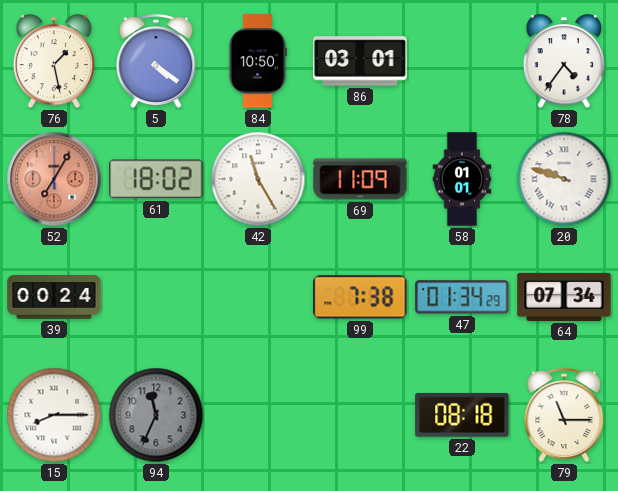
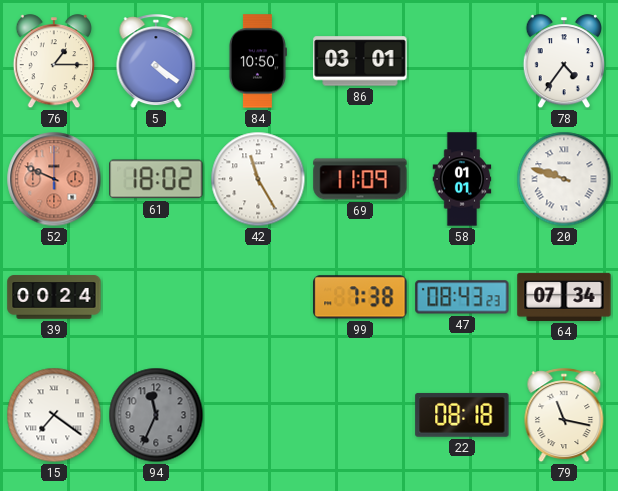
76: 1:28 -> 1:15
52: 7:05 -> 9:49
47: 01:34 -> 08:43
15: 8:15 -> 7:21
79: 11:15 -> 11:17
